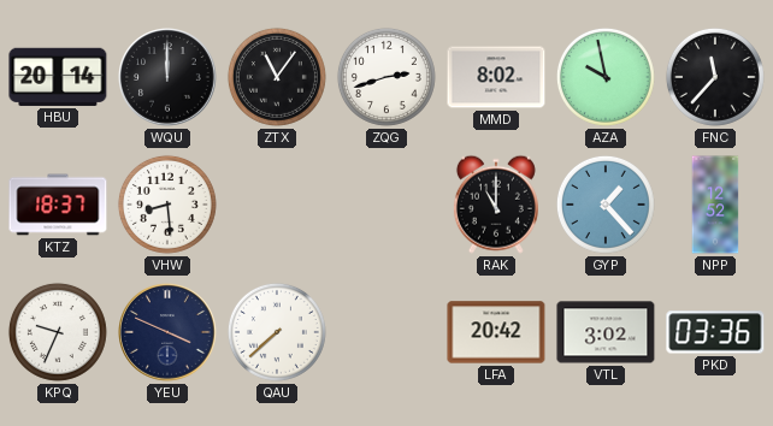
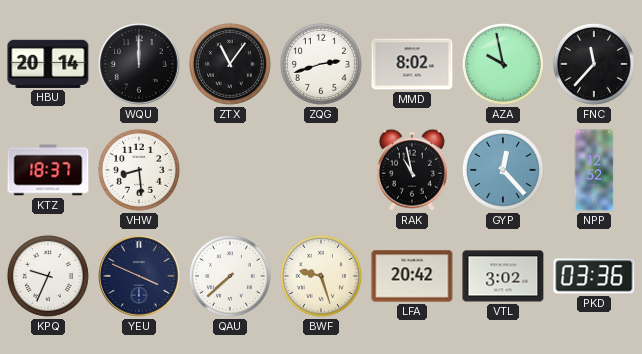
RAK: 11:00 -> 10:58
GYP: 1:23 -> 12:23
BWF: none -> 9:27
